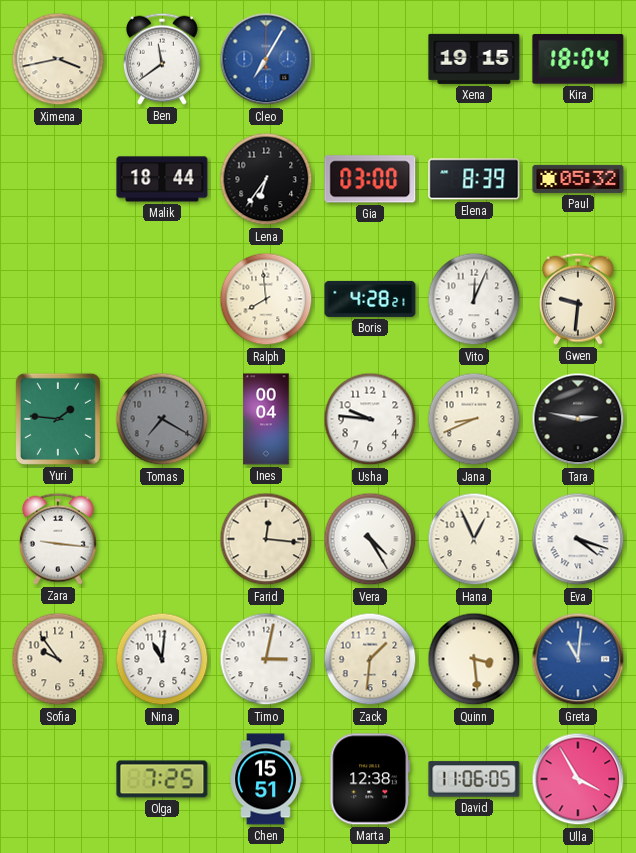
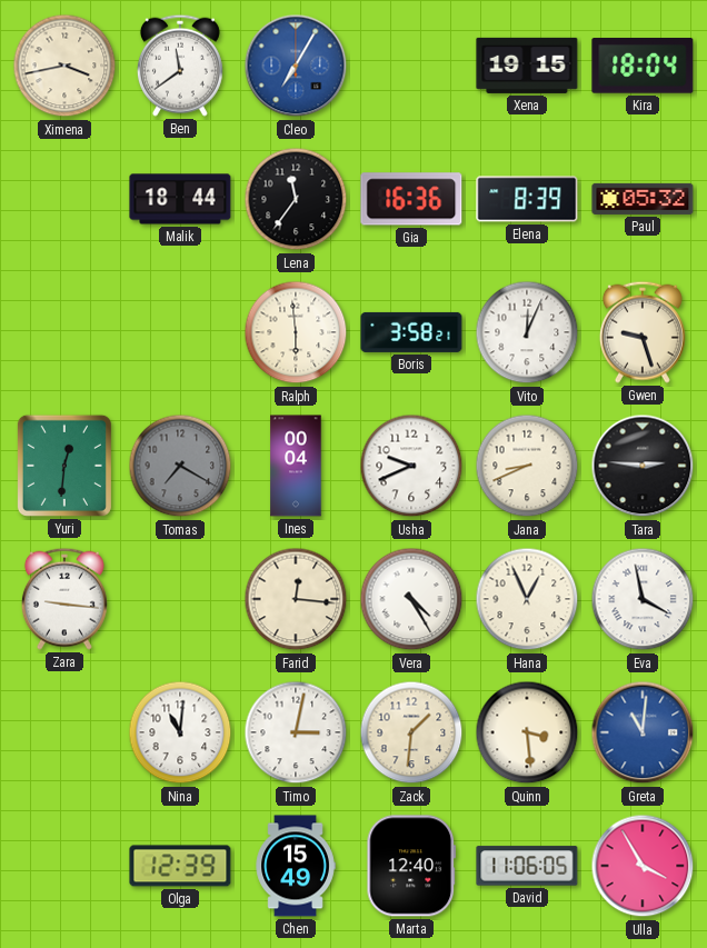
Lena: 6:36 -> 11:36
Gia: 03:00 -> 16:36
Ralph: 7:59 -> 5:59
Boris: 4:28 -> 3:58
Gwen: 9:31 -> 9:27
Yuri: 1:46 -> 12:31
Usha: 9:46 -> 9:41
Tara: 2:47 -> 2:46
Eva: 4:18 -> 3:58
Sofia: 9:54 -> none
Olga: 7:25 -> 12:39
Chen: 15:51 -> 15:49
Marta: 12:38 -> 12:40
